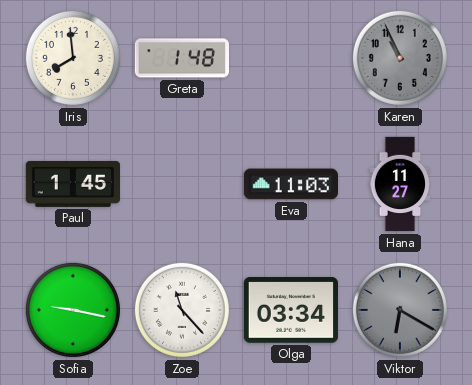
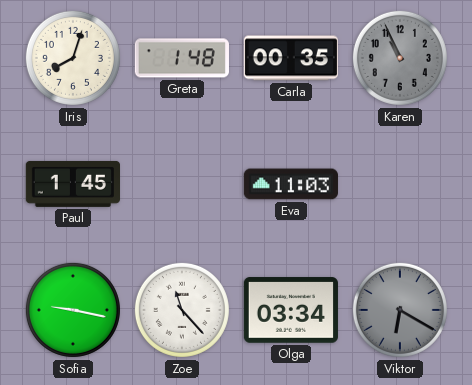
Iris: 7:59 -> 8:03
Carla: none -> 00:35
Hana: 11:27 -> none
